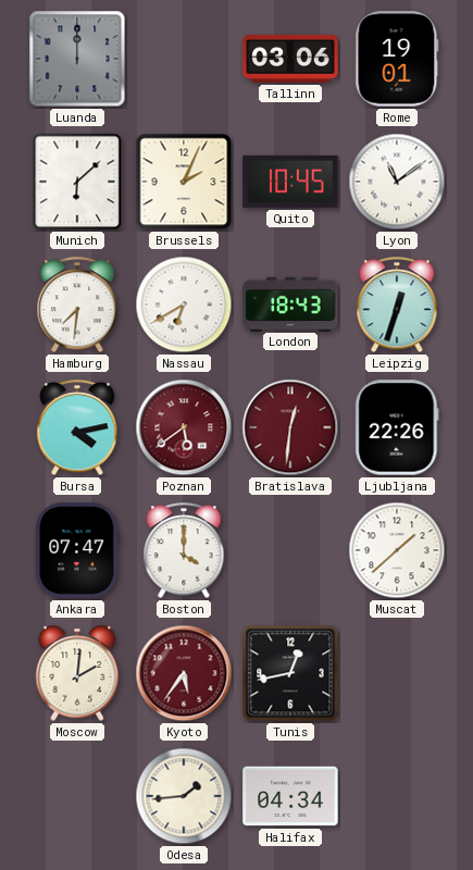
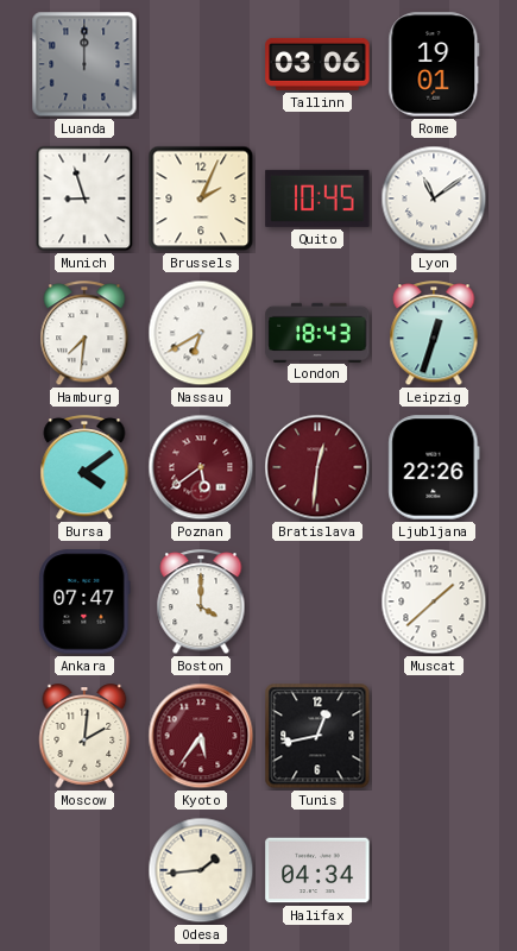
Munich: 6:08 -> 8:57
Bursa: 4:13 -> 4:09
